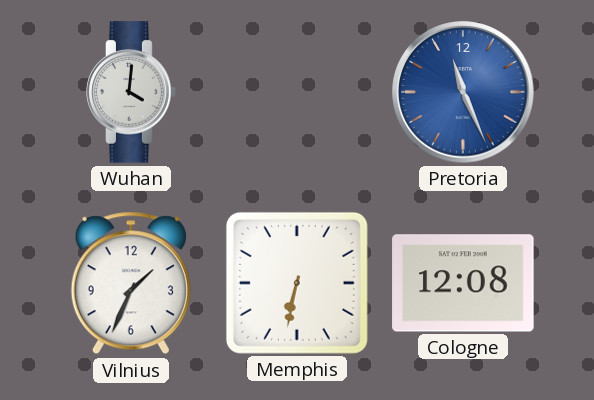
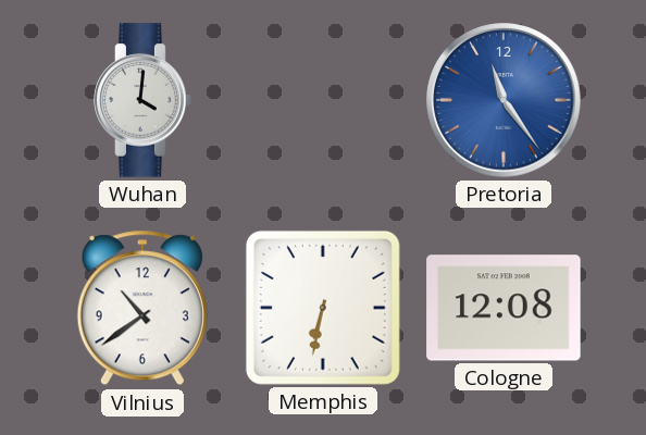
Pretoria: 11:26 -> 11:24
Vilnius: 1:34 -> 10:39
